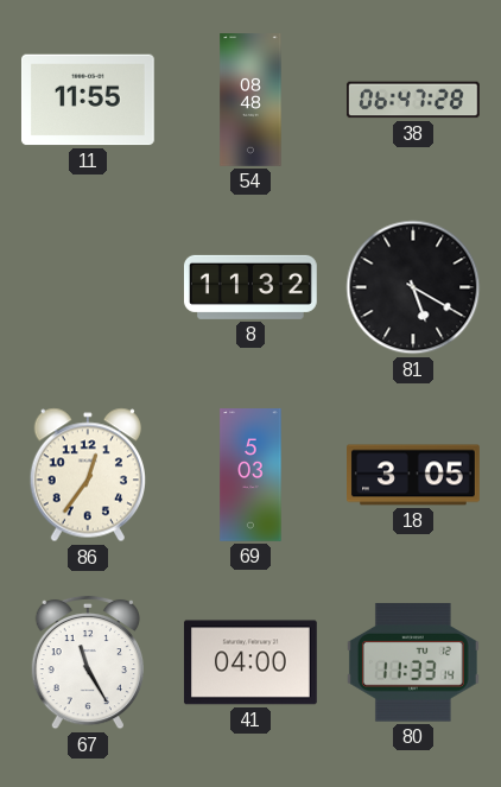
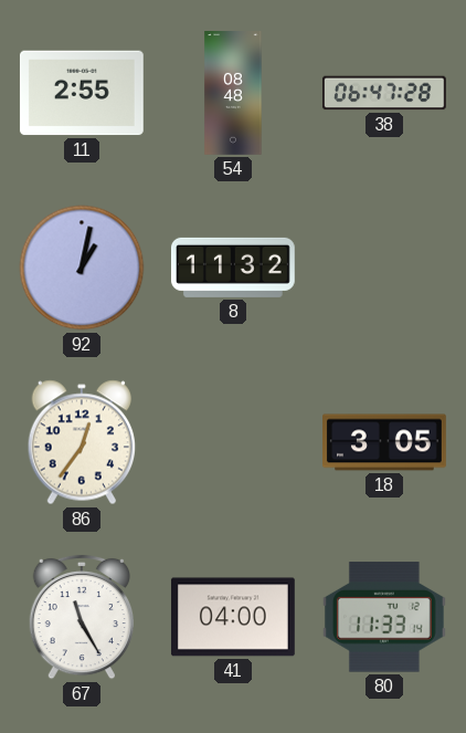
11: 11:55 -> 2:55
92: none -> 1:02
81: 5:20 -> none
69: 5:03 -> none
